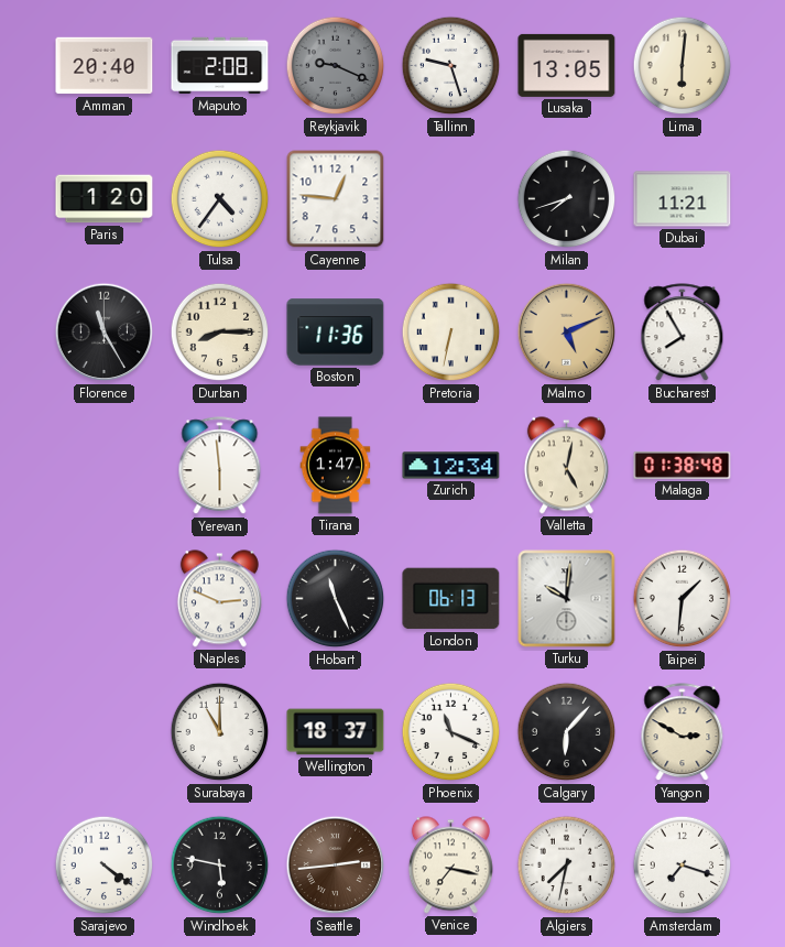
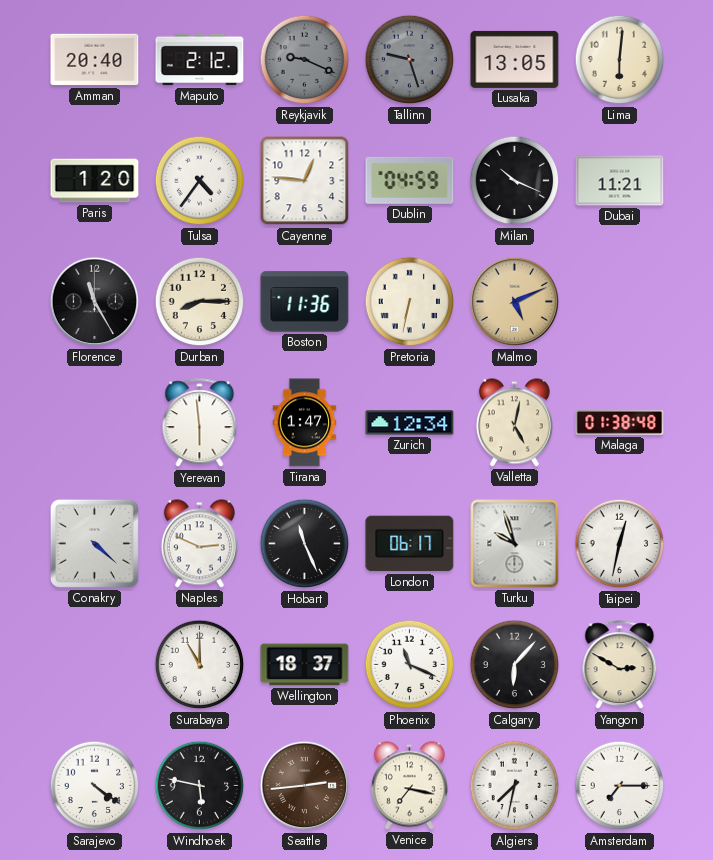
Maputo: 2:08 -> 2:12
Tallinn dial: white -> grey
Dublin: none -> 04:59
Milan: 7:42 -> 10:19
Bucharest: 7:55 -> none
Conakry: none -> 4:22
London: 06:13 -> 06:17
Turku: 10:01 -> 9:57
Taipei: 1:31 -> 12:32
Amsterdam: 7:18 -> 7:15
